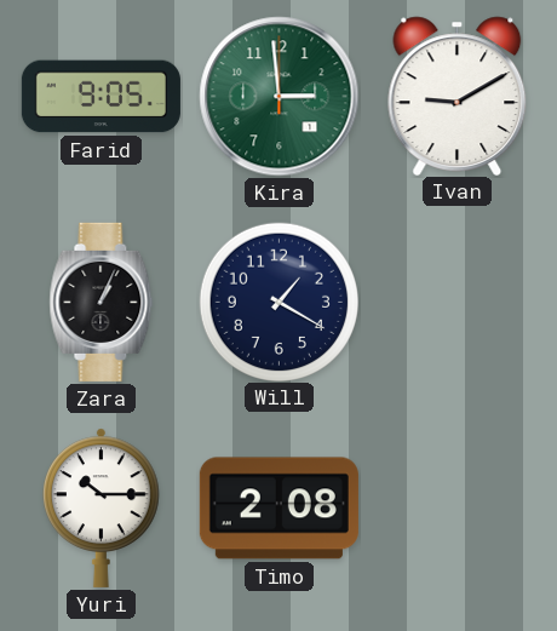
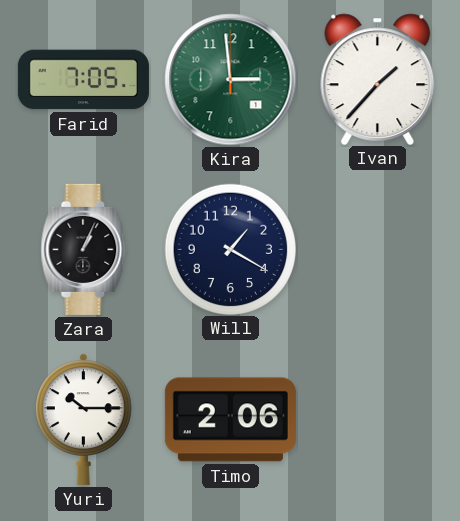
Farid: 9:05 -> 7:05
Ivan: 9:10 -> 1:37
Timo: 2:08 -> 2:06
